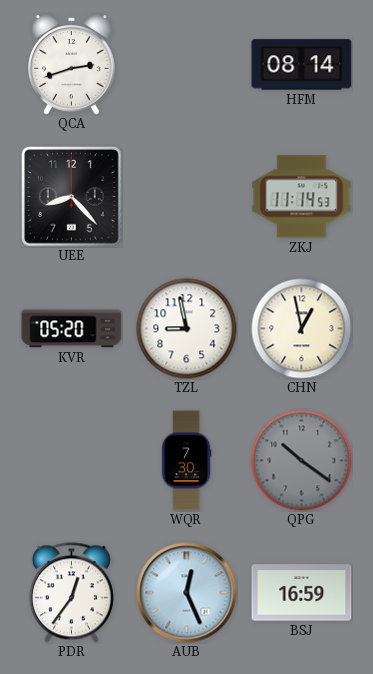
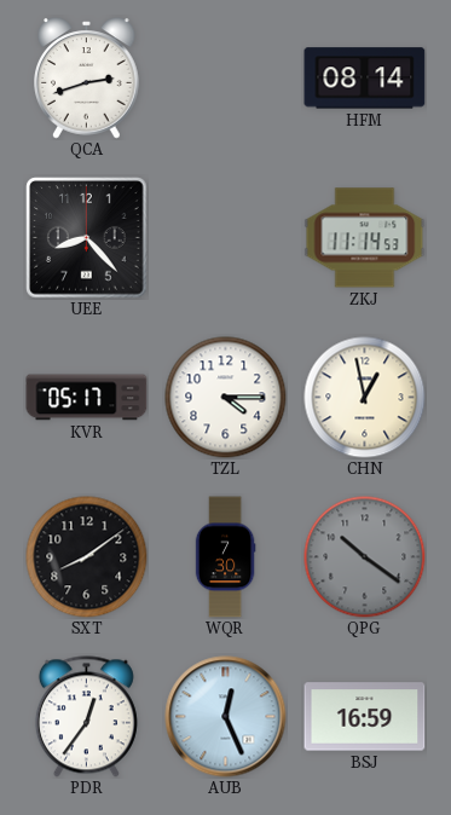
KVR: 05:20 -> 05:17
TZL: 8:58 -> 4:15
SXT: none -> 8:09
